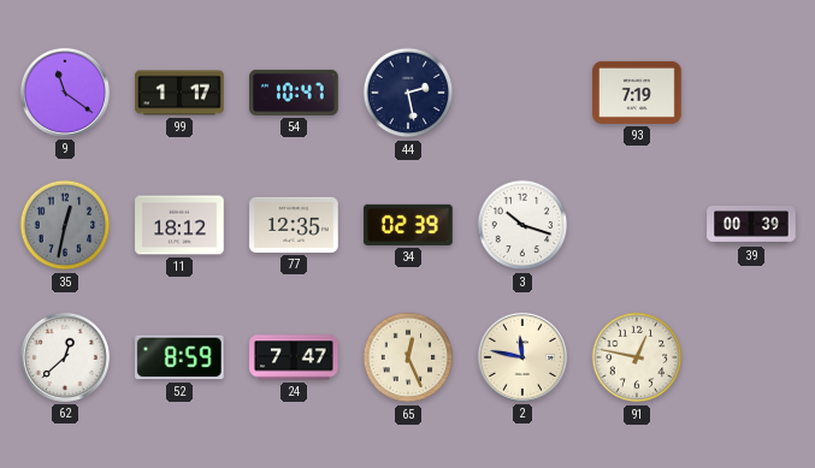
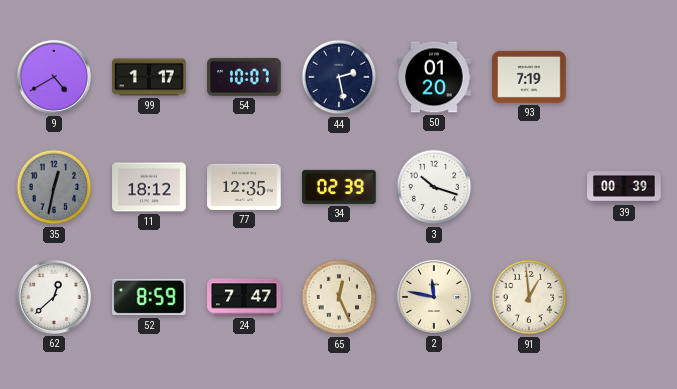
9: 11:21 -> 4:40
54: 10:47 -> 10:07
50: none -> 01:20
91: 12:47 -> 12:59
